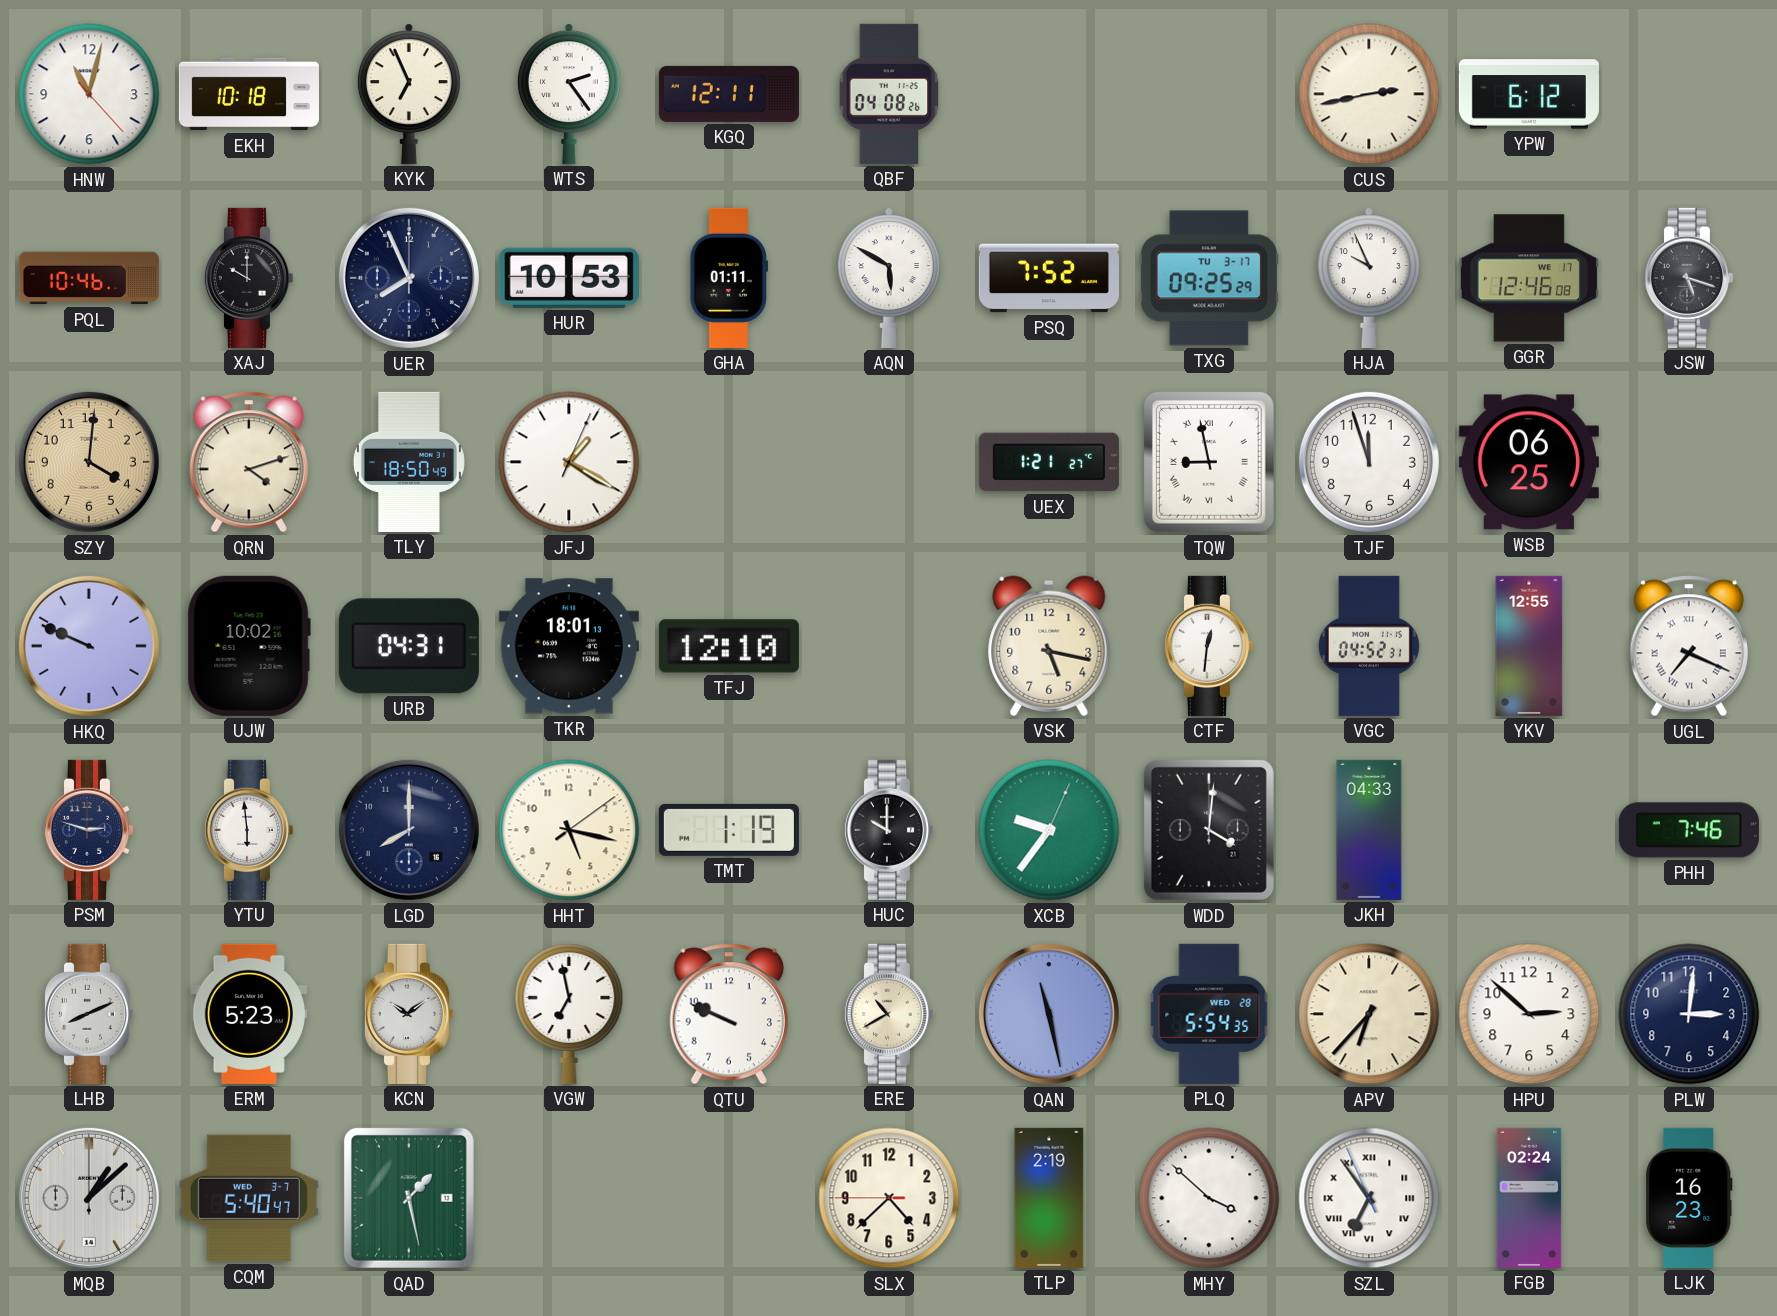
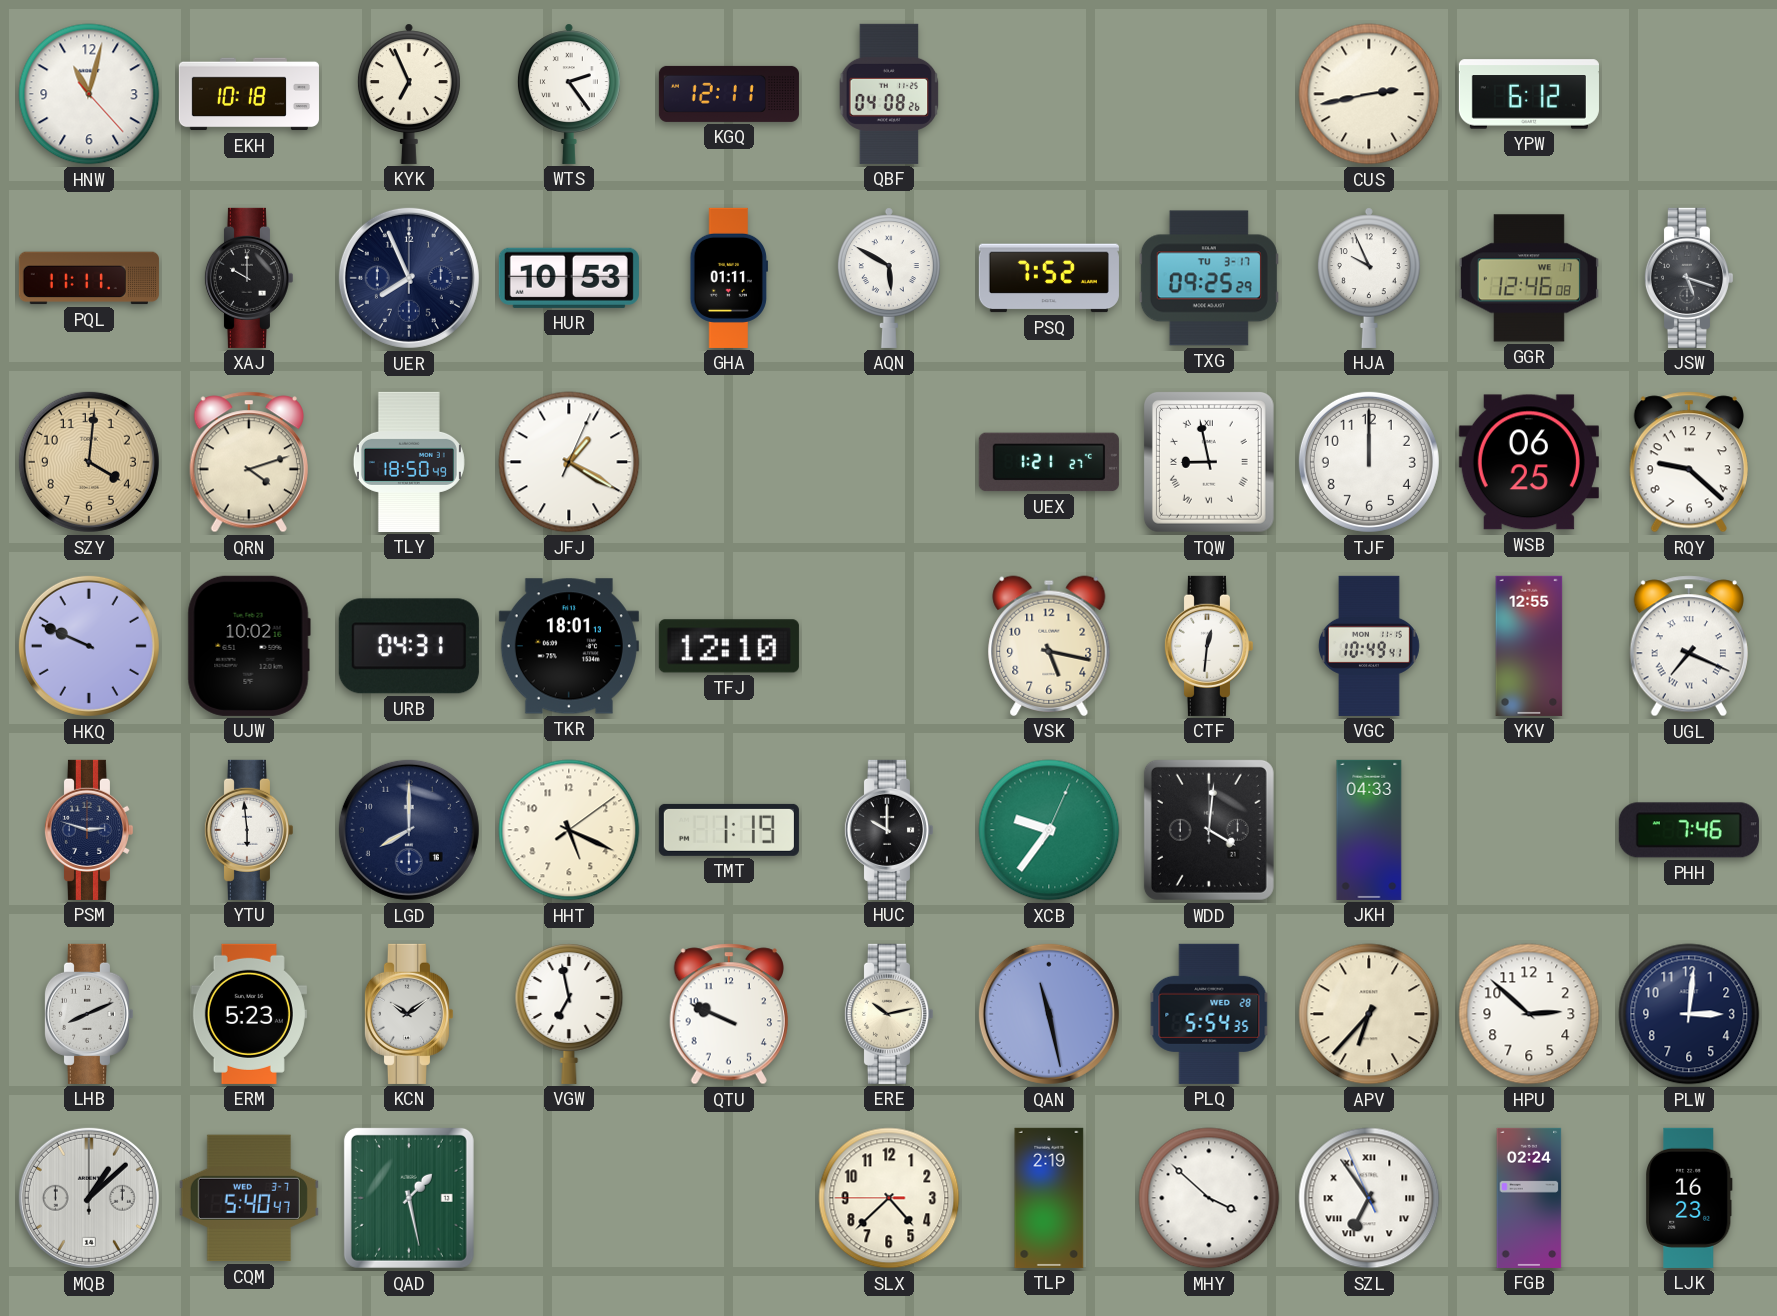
PQL: 10:46 -> 11:11
TJF: 11:57 -> 12:00
RQY: none -> 9:22
VGC: 04:52 -> 10:49
HHT: 5:17 -> 5:19
ERE: 10:40 -> 10:13
